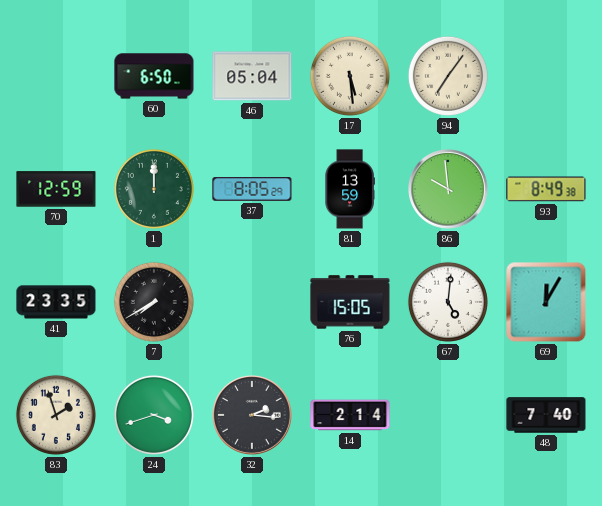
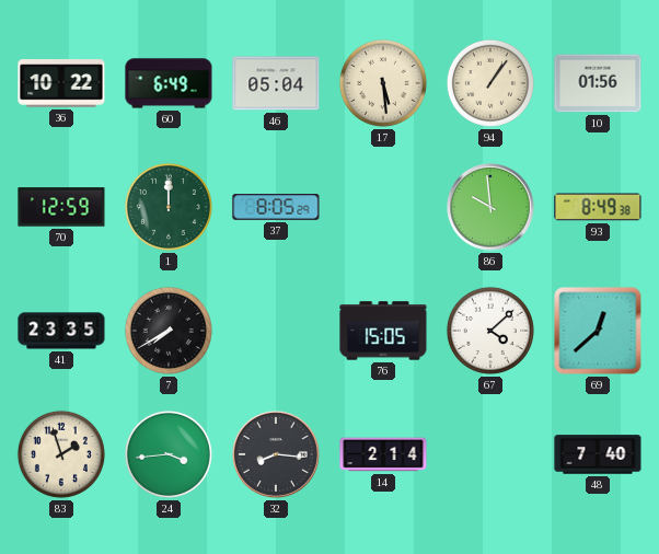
36: none -> 10:22
60: 6:50 -> 6:49
94: 7:06 -> 1:06
10: none -> 01:56
81: 13:59 -> none
67: 5:01 -> 4:08
69: 12:05 -> 12:38
24: 3:42 -> 3:44
32: 2:16 -> 8:16
